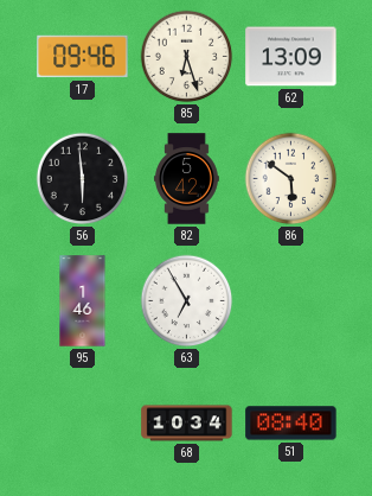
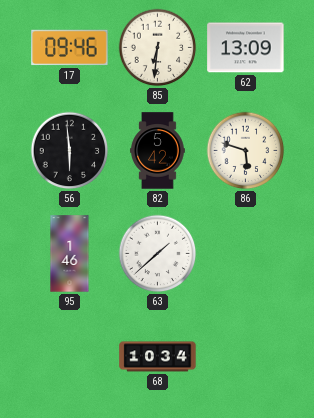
85: 6:27 -> 6:31
86: 5:51 -> 5:48
63: 6:55 -> 1:38
51: 08:40 -> none
